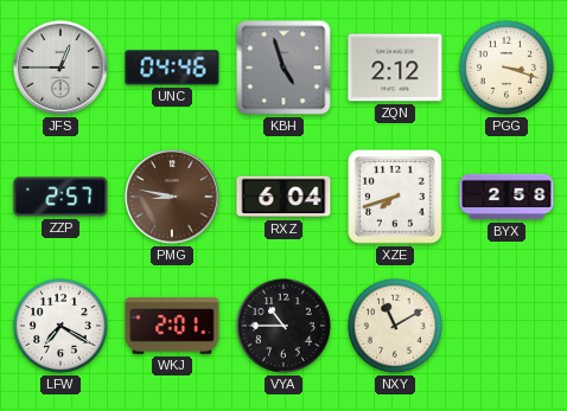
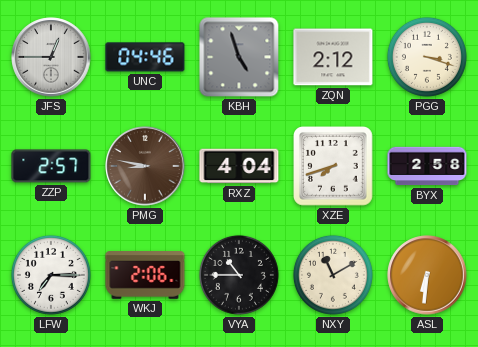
RXZ: 6:04 -> 4:04
LFW: 7:20 -> 7:15
WKJ: 2:01 -> 2:06
ASL: none -> 6:31
